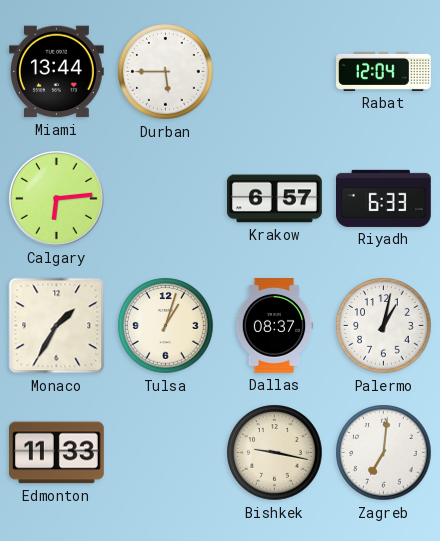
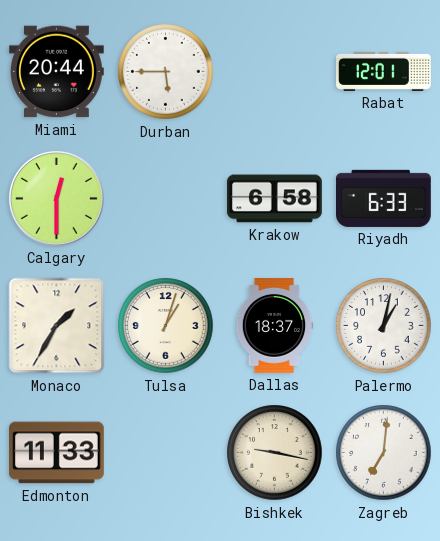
Miami: 13:44 -> 20:44
Rabat: 12:04 -> 12:01
Calgary: 6:14 -> 12:30
Krakow: 6:57 -> 6:58
Dallas: 08:37 -> 18:37
